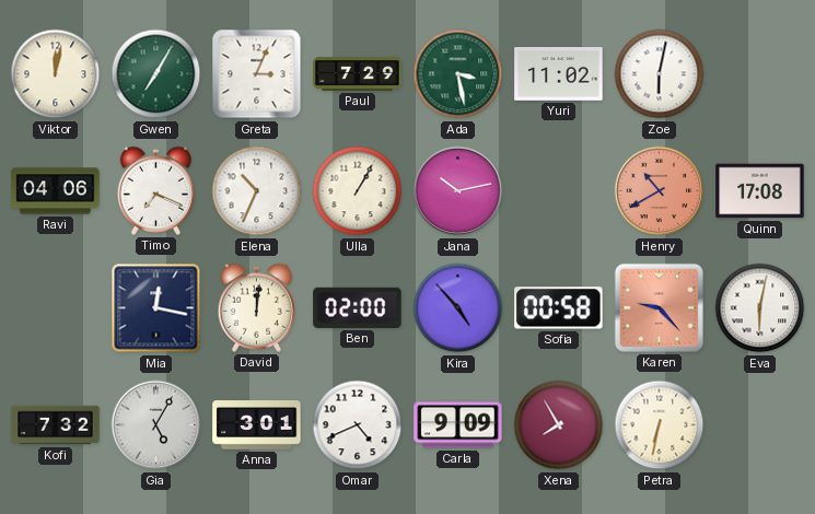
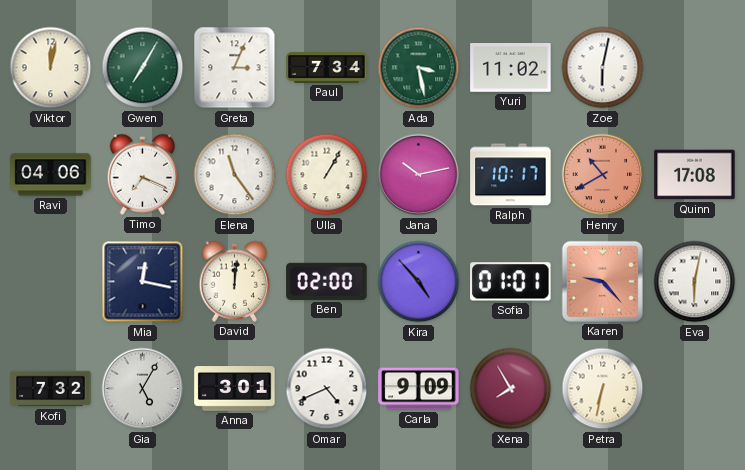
Paul: 7:29 -> 7:34
Elena: 10:34 -> 11:24
Ralph: none -> 10:17
Sofia: 00:58 -> 01:01
